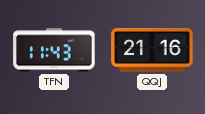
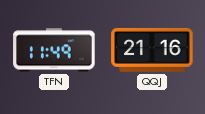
TFN: 11:43 -> 11:49
